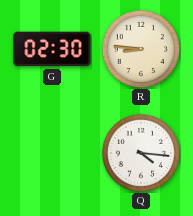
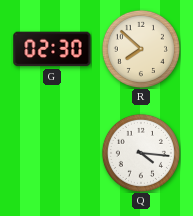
R: 8:46 -> 7:52
